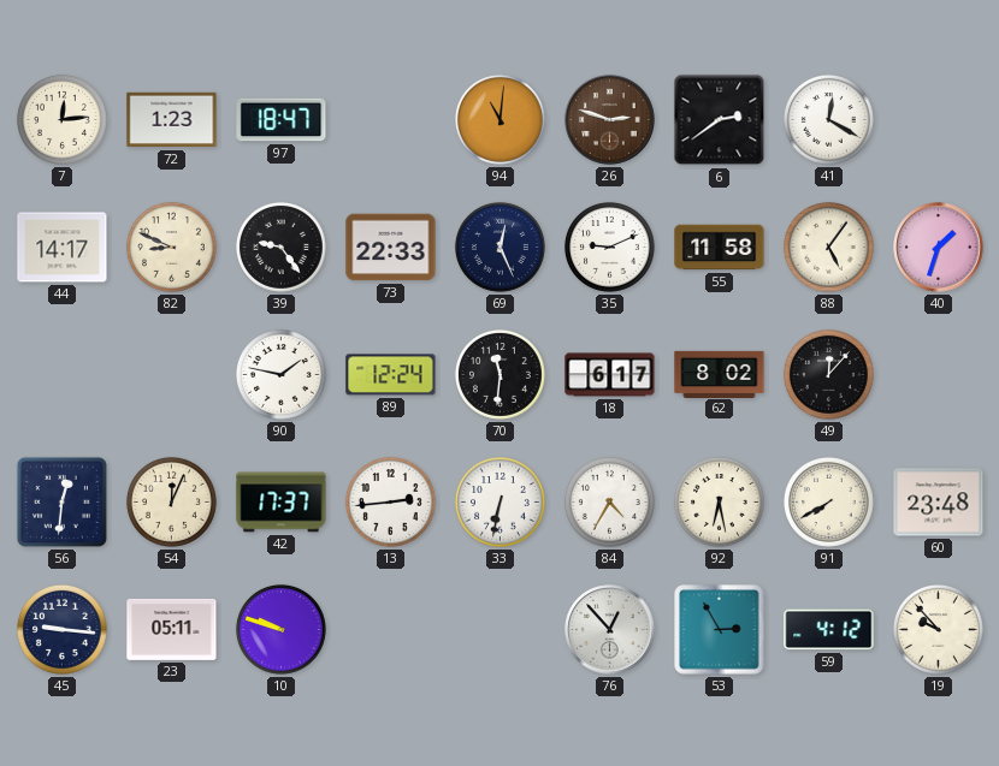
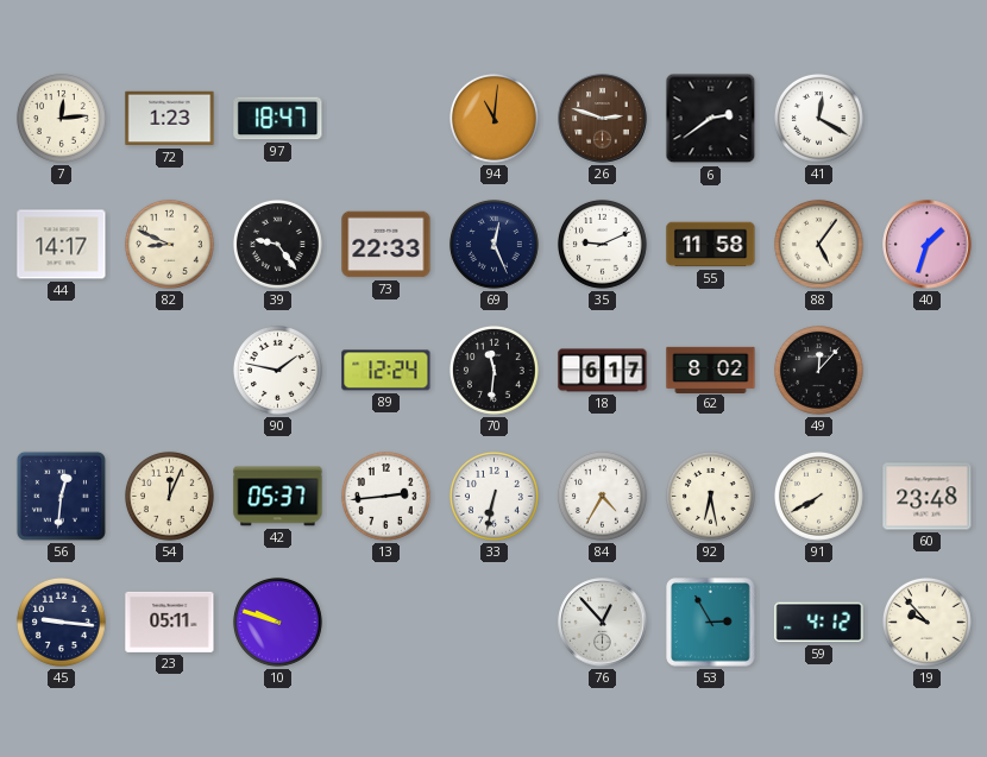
42: 17:37 -> 05:37
